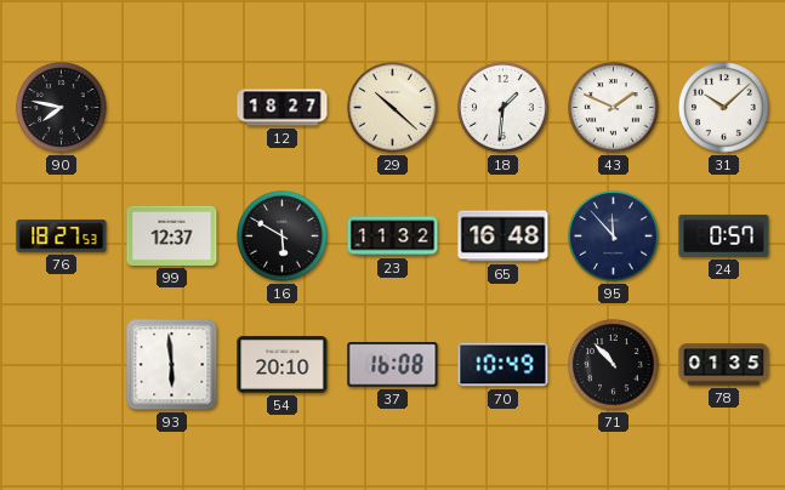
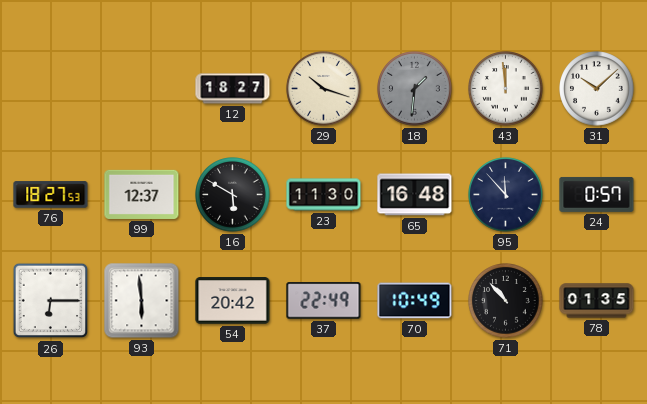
90: 7:47 -> none
29: 10:22 -> 10:18
18 dial: white -> grey
43: 1:49 -> 11:59
23: 11:32 -> 11:30
26: none -> 6:15
54: 20:10 -> 20:42
37: 16:08 -> 22:49
